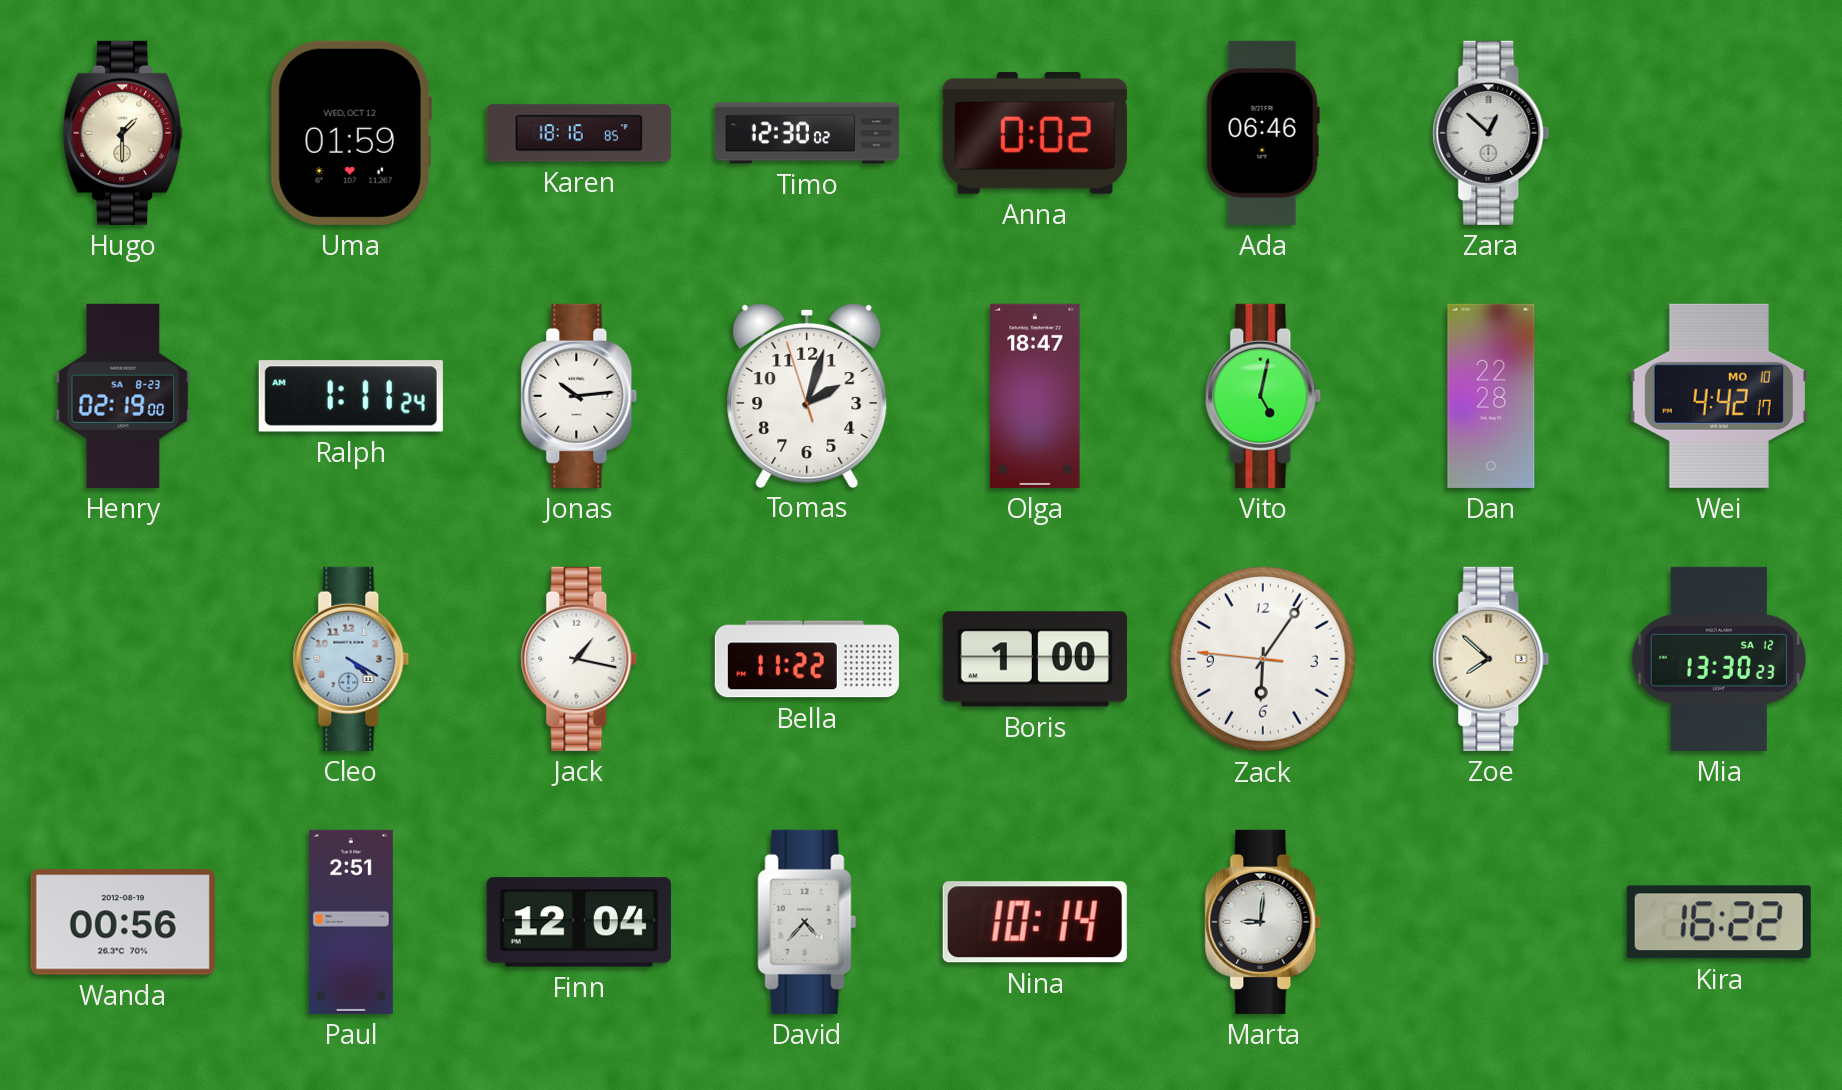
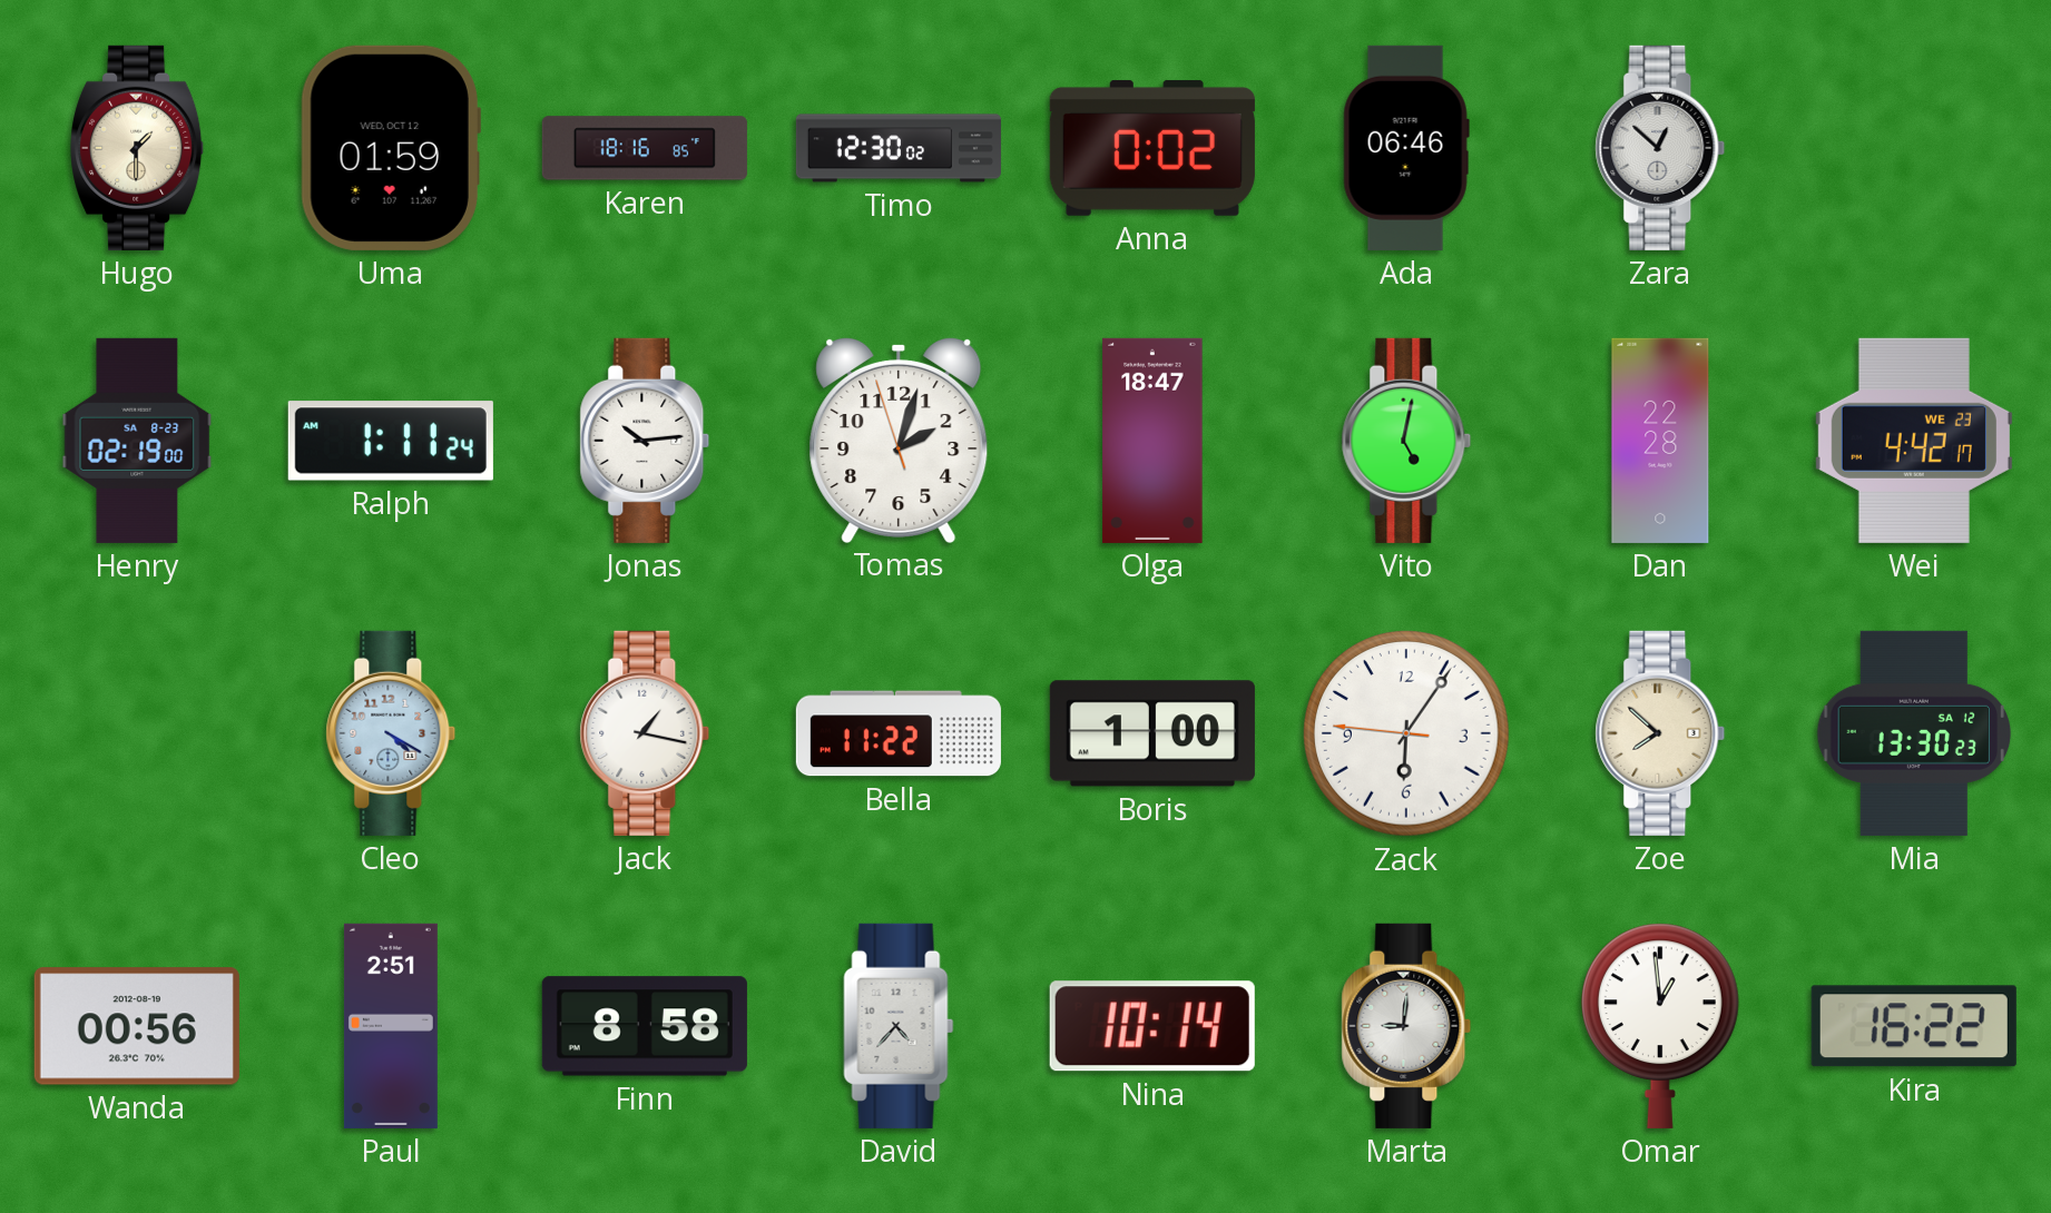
Wei date: MO 10 -> WE 23
Finn: 12:04 -> 8:58
Omar: none -> 12:59
